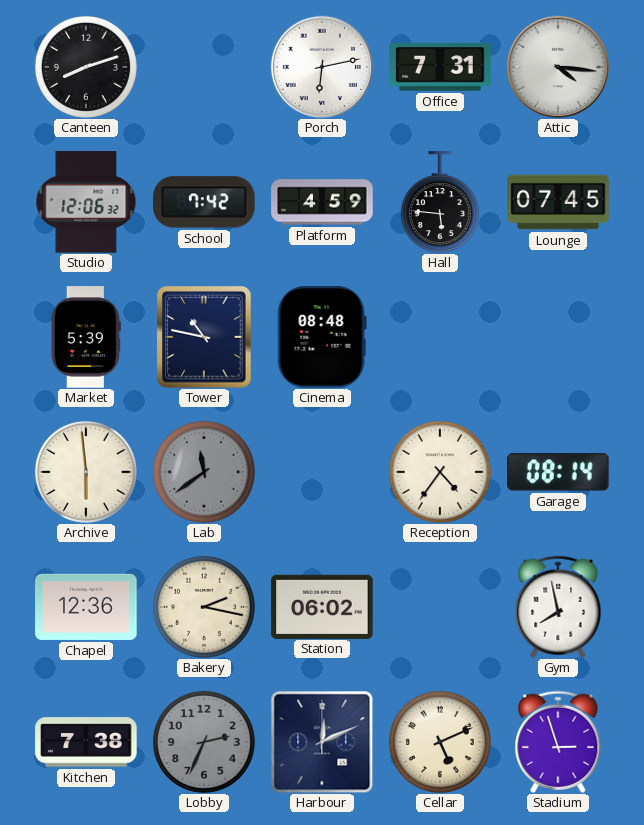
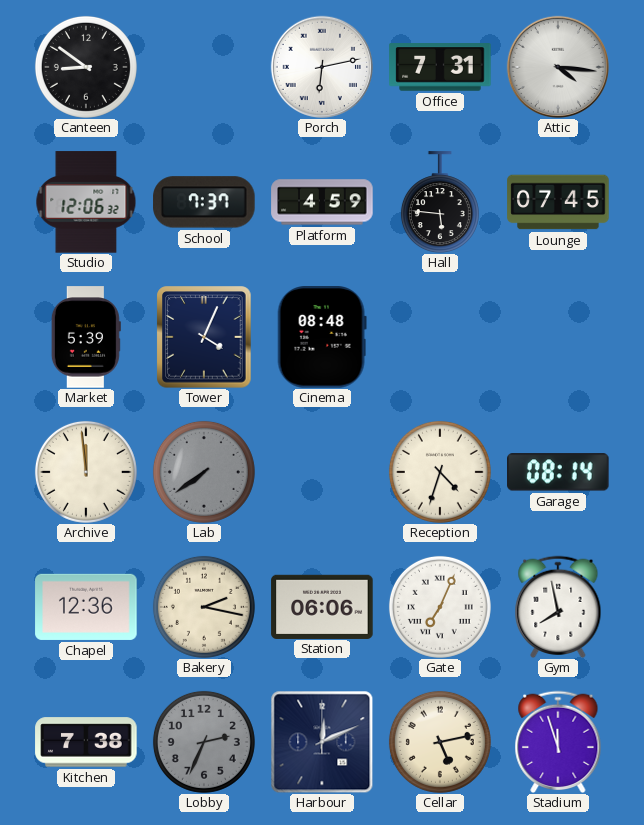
Canteen: 8:12 -> 8:51
School: 7:42 -> 7:37
Tower: 10:47 -> 4:04
Archive: 5:59 -> 11:59
Lab: 11:39 -> 7:39
Reception: 4:36 -> 4:33
Station: 06:02 -> 06:06
Gate: none -> 7:04
Cellar: 5:11 -> 5:13
Stadium: 2:57 -> 11:57
